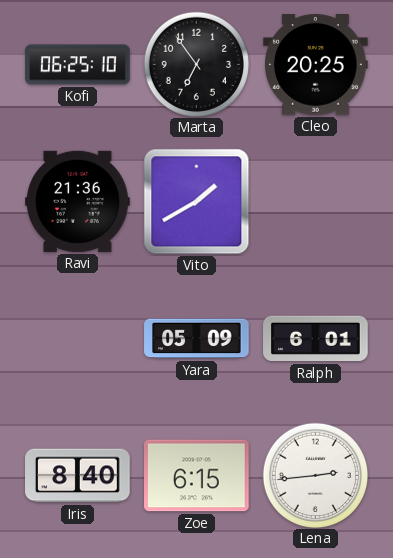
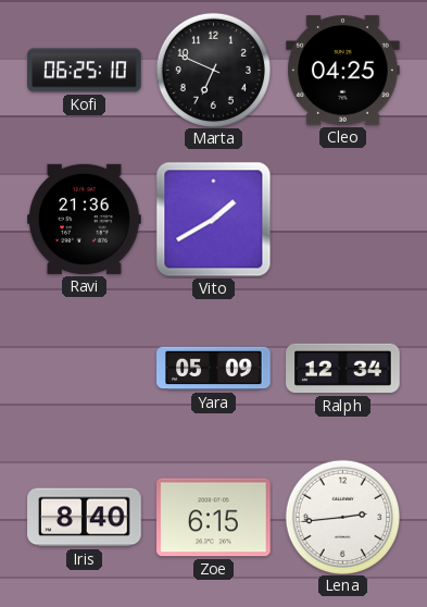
Marta: 6:54 -> 6:49
Cleo: 20:25 -> 04:25
Ralph: 6:01 -> 12:34
